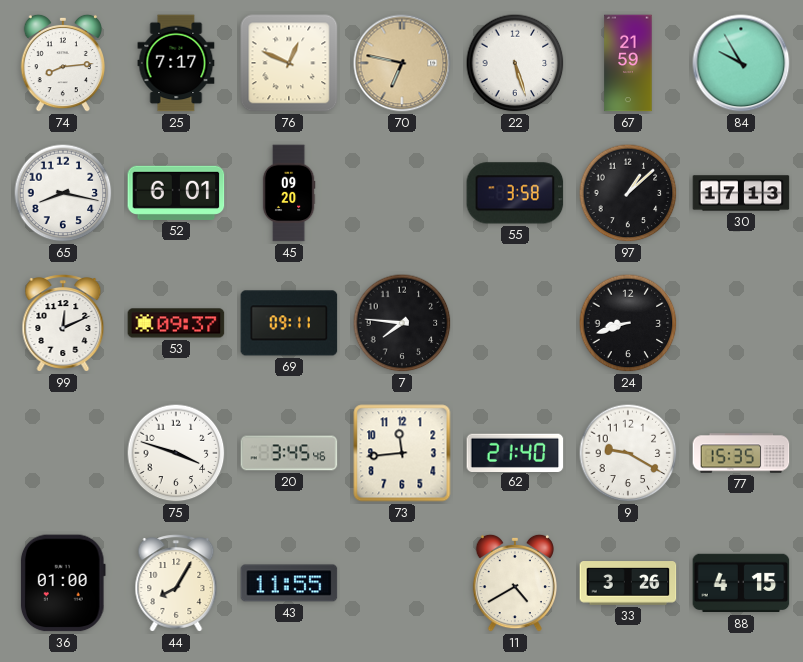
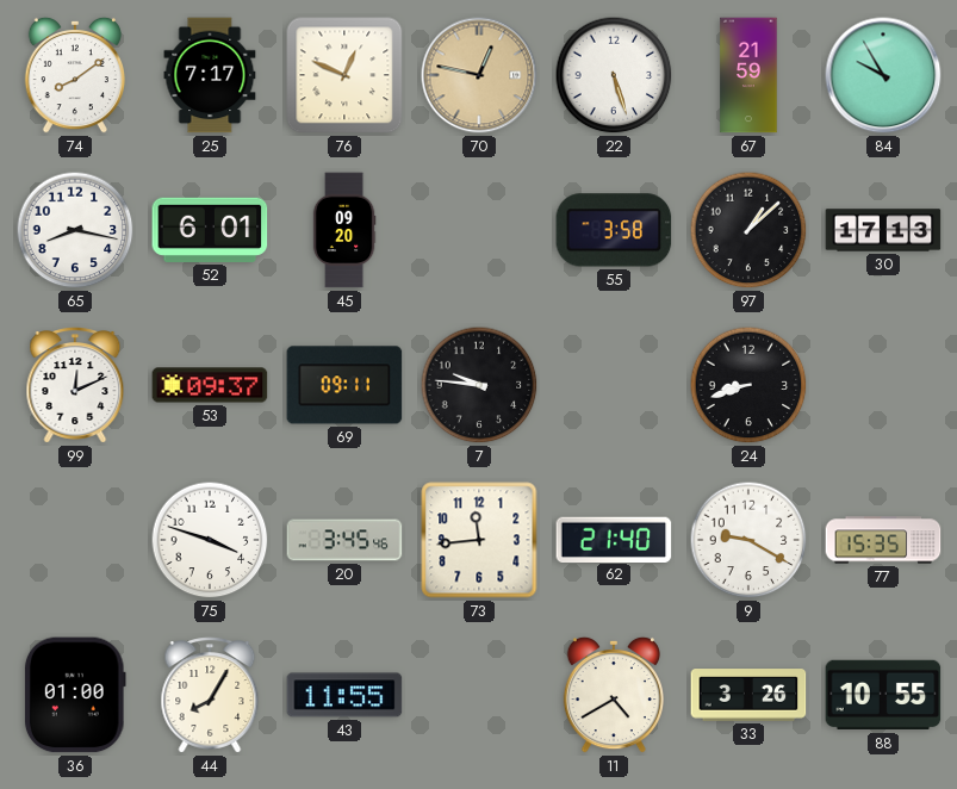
74: 8:14 -> 8:09
70: 6:47 -> 12:47
7: 7:46 -> 9:46
88: 4:15 -> 10:55
